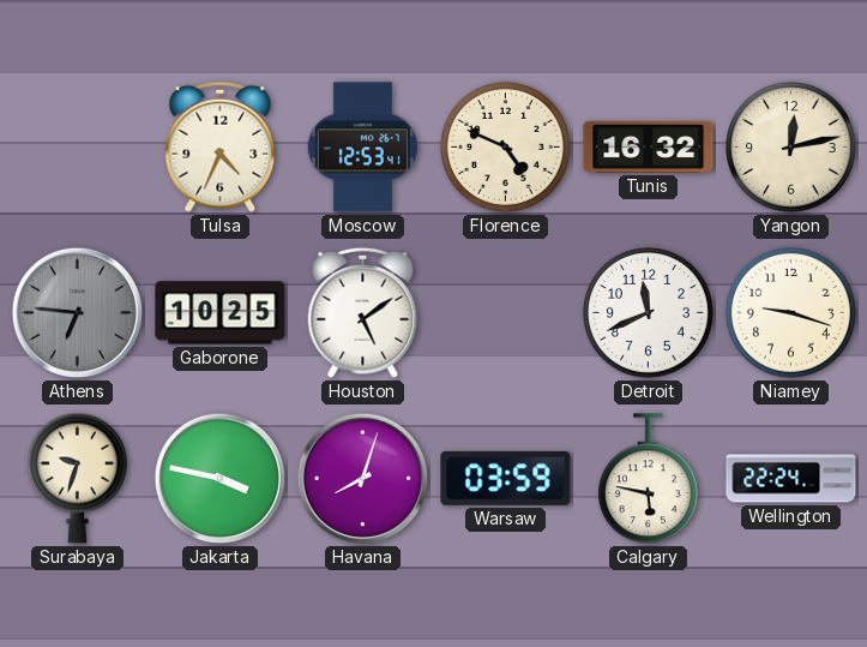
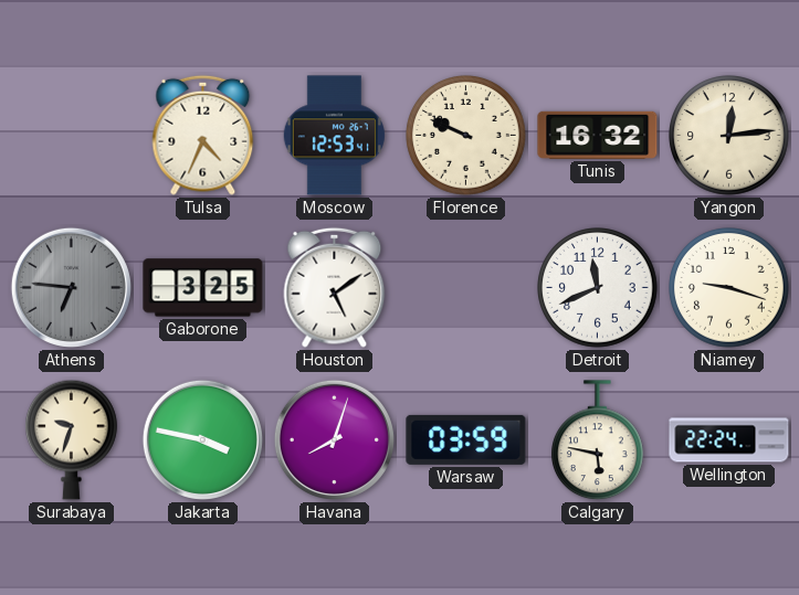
Florence: 4:49 -> 9:49
Yangon: 12:13 -> 12:14
Gaborone: 10:25 -> 3:25
